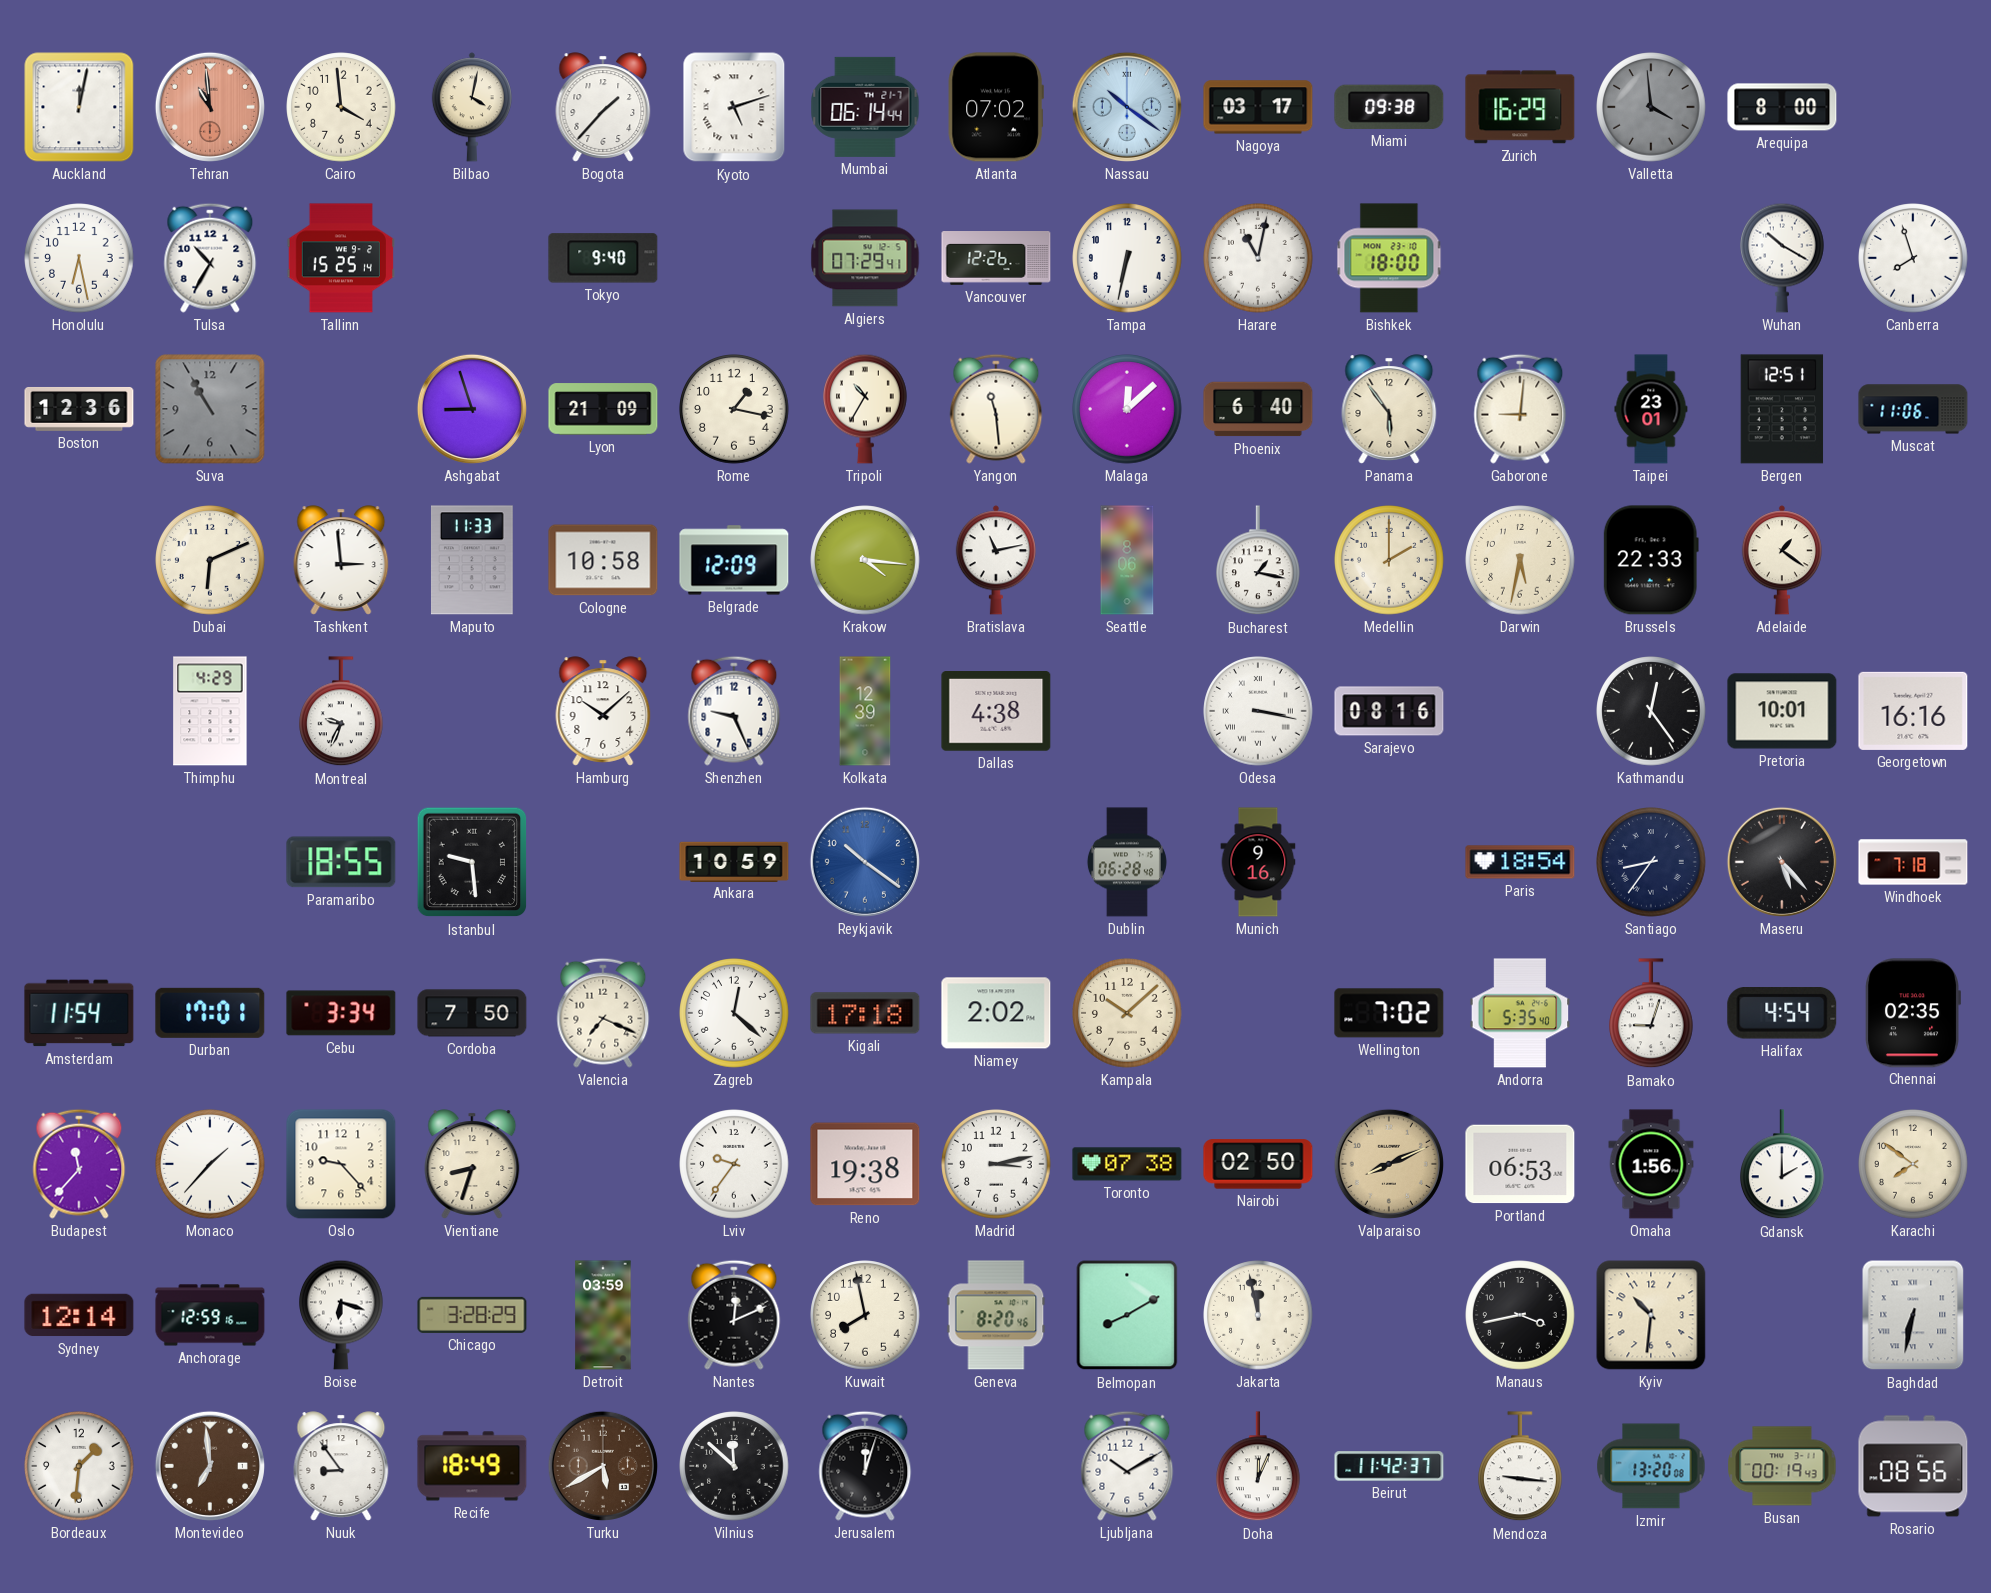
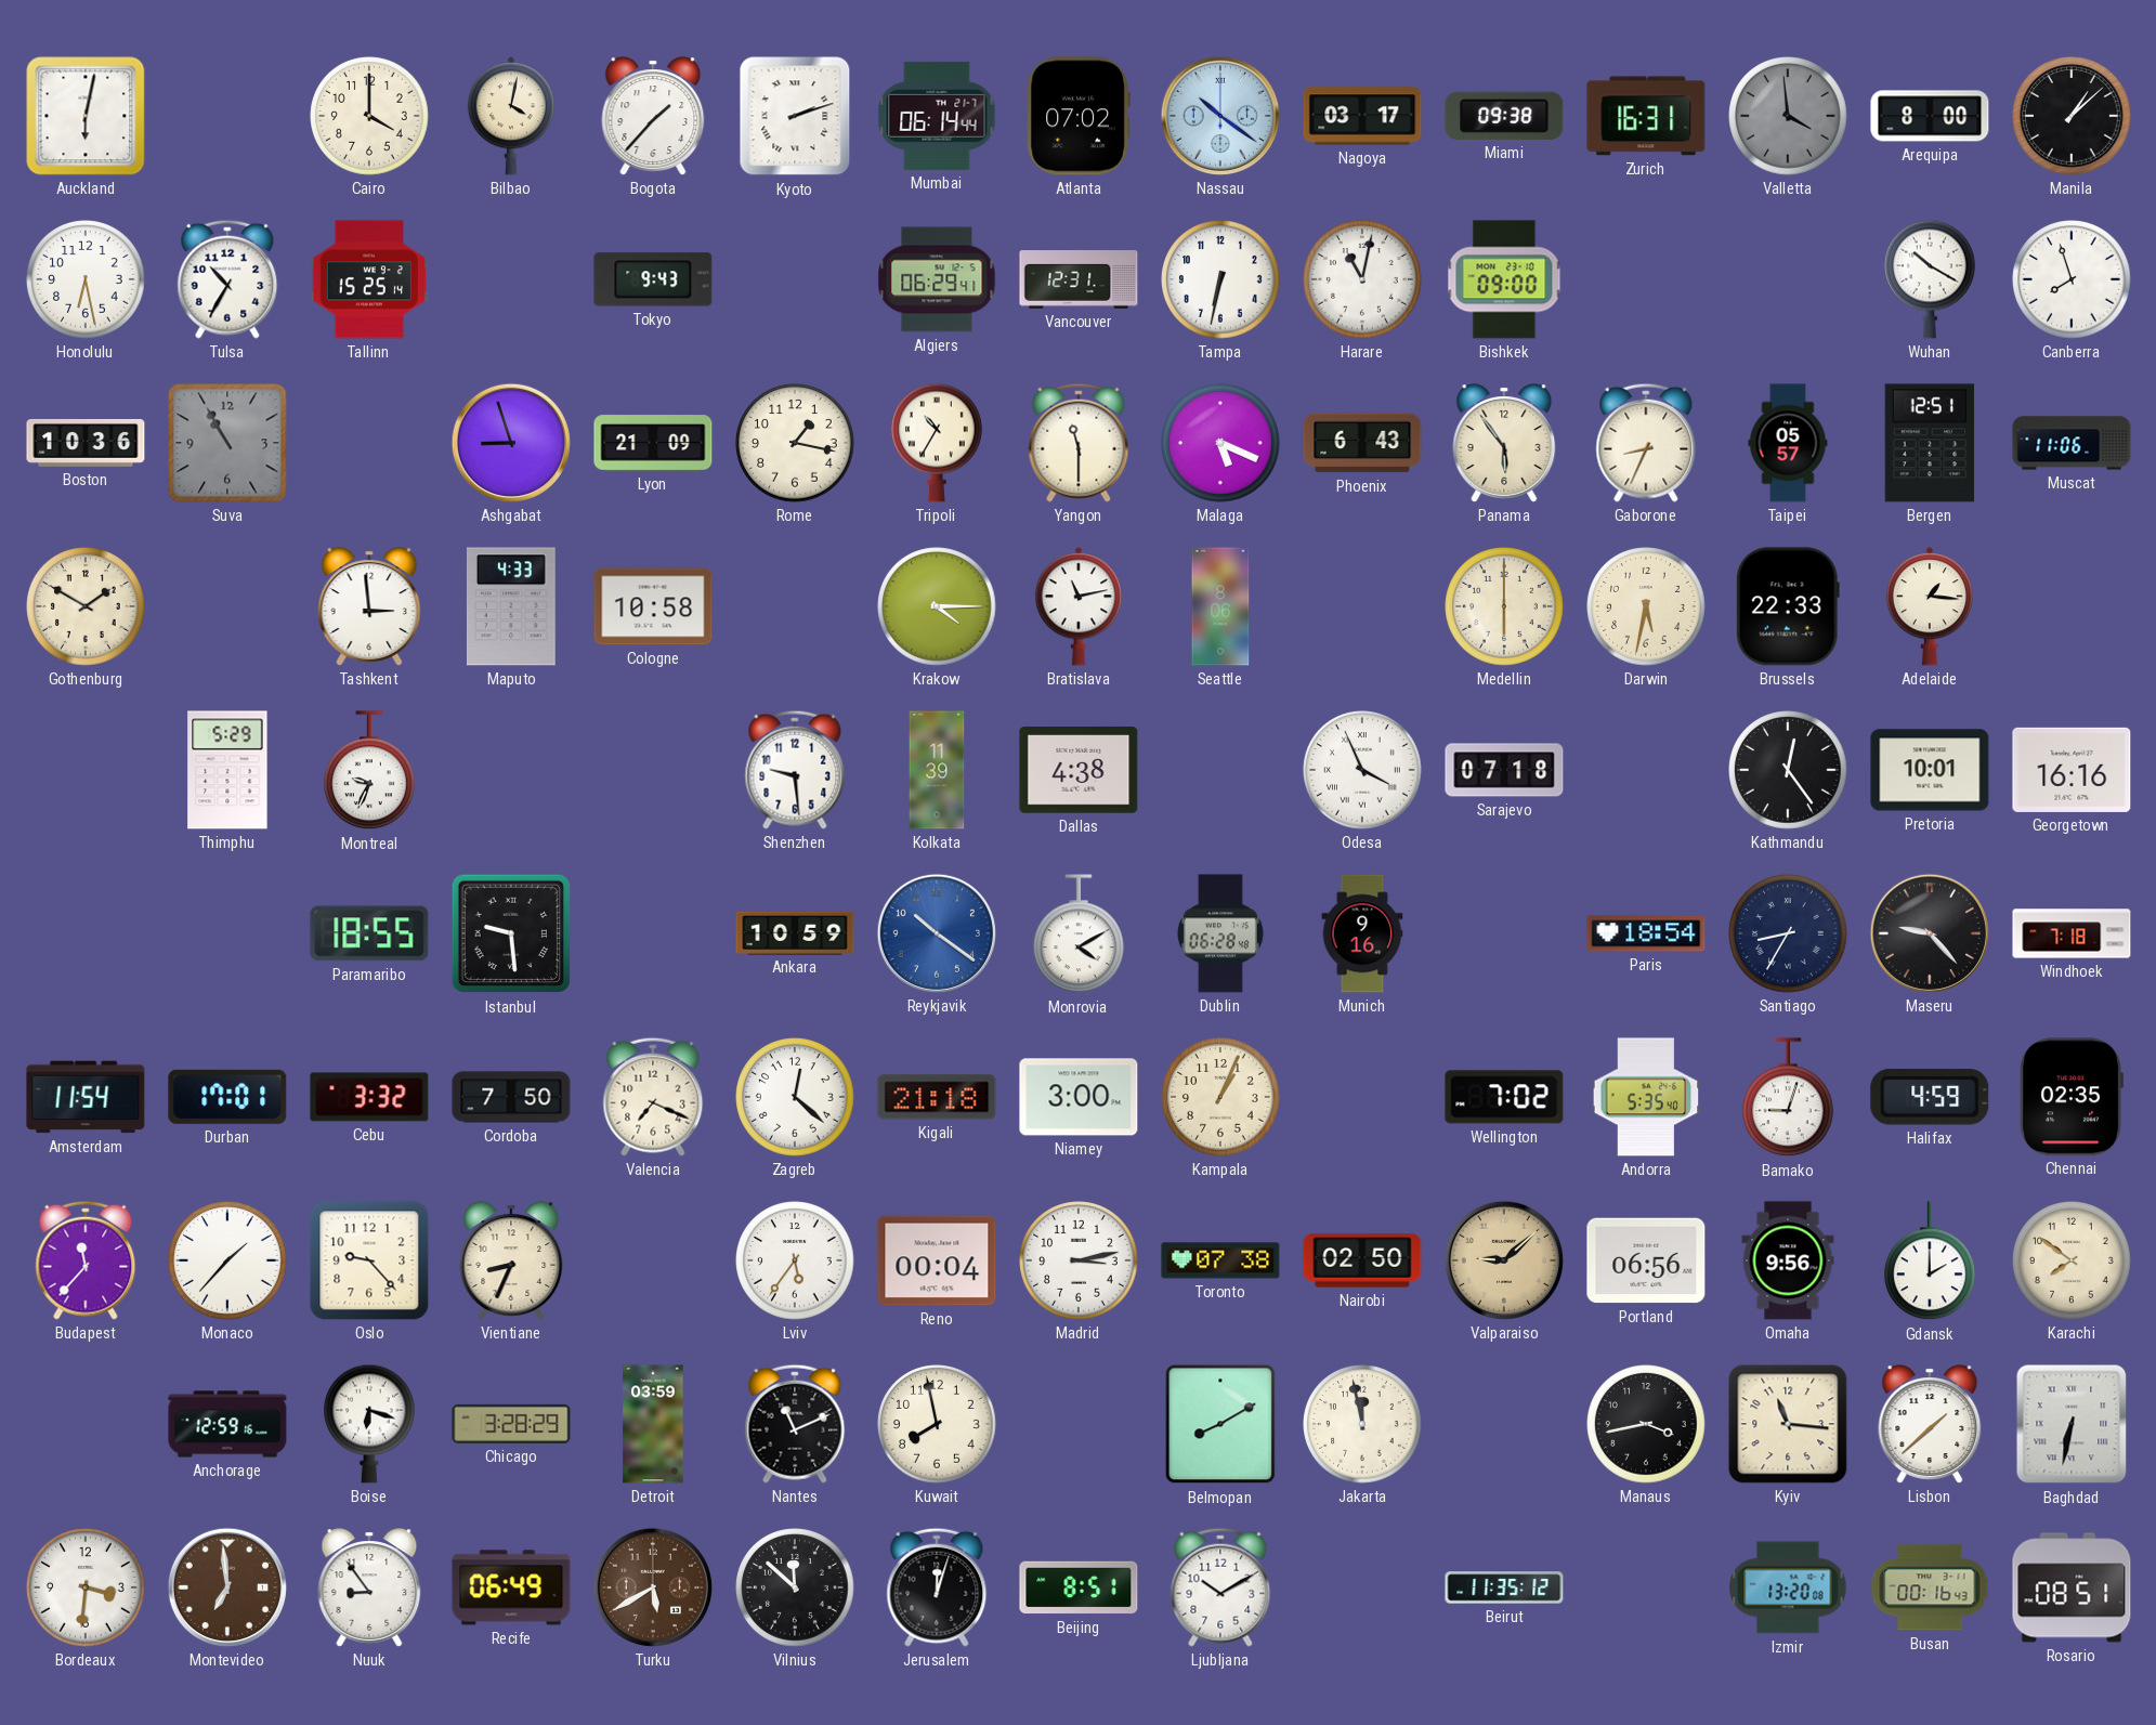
Auckland: 12:02 -> 6:02
Tehran: 10:59 -> none
Cairo: 3:59 -> 4:00
Kyoto: 5:12 -> 2:12
Zurich: 16:29 -> 16:31
Manila: none -> 1:08
Tokyo: 9:40 -> 9:43
Algiers: 07:29 -> 06:29
Vancouver: 12:26 -> 12:31
Bishkek: 18:00 -> 09:00
Boston: 12:36 -> 10:36
Yangon: 11:29 -> 11:30
Malaga: 12:08 -> 5:19
Phoenix: 6:40 -> 6:43
Gaborone: 9:01 -> 8:34
Taipei: 23:01 -> 05:57
Gothenburg: none -> 1:50
Dubai: 6:11 -> none
Maputo: 11:33 -> 4:33
Belgrade: 12:09 -> none
Krakow: 4:16 -> 4:15
Bucharest: 1:17 -> none
Medellin: 2:00 -> 6:00
Adelaide: 1:21 -> 1:16
Thimphu: 4:29 -> 5:29
Hamburg: 10:08 -> none
Shenzhen: 9:26 -> 9:29
Kolkata: 12:39 -> 11:39
Odesa: 3:17 -> 3:56
Sarajevo: 08:16 -> 07:18
Monrovia: none -> 4:10
Santiago: 8:36 -> 8:35
Maseru: 5:23 -> 9:23
Cebu: 3:34 -> 3:32
Kigali: 17:18 -> 21:18
Niamey: 2:02 -> 3:00
Kampala: 10:08 -> 1:04
Halifax: 4:54 -> 4:59
Vientiane: 8:33 -> 8:34
Lviv: 9:36 -> 5:36
Reno: 19:38 -> 00:04
Valparaiso: 8:11 -> 9:08
Portland: 06:53 -> 06:56
Omaha: 1:56 -> 9:56
Sydney: 12:14 -> none
Nantes: 12:11 -> 11:11
Geneva: 8:20 -> none
Kyiv: 10:31 -> 11:16
Lisbon: none -> 1:38
Bordeaux: 1:31 -> 3:31
Recife: 18:49 -> 06:49
Beijing: none -> 8:51
Doha: 12:04 -> none
Beirut: 11:42 -> 11:35
Mendoza: 9:16 -> none
Busan: 00:19 -> 00:16
Rosario: 08:56 -> 08:51
